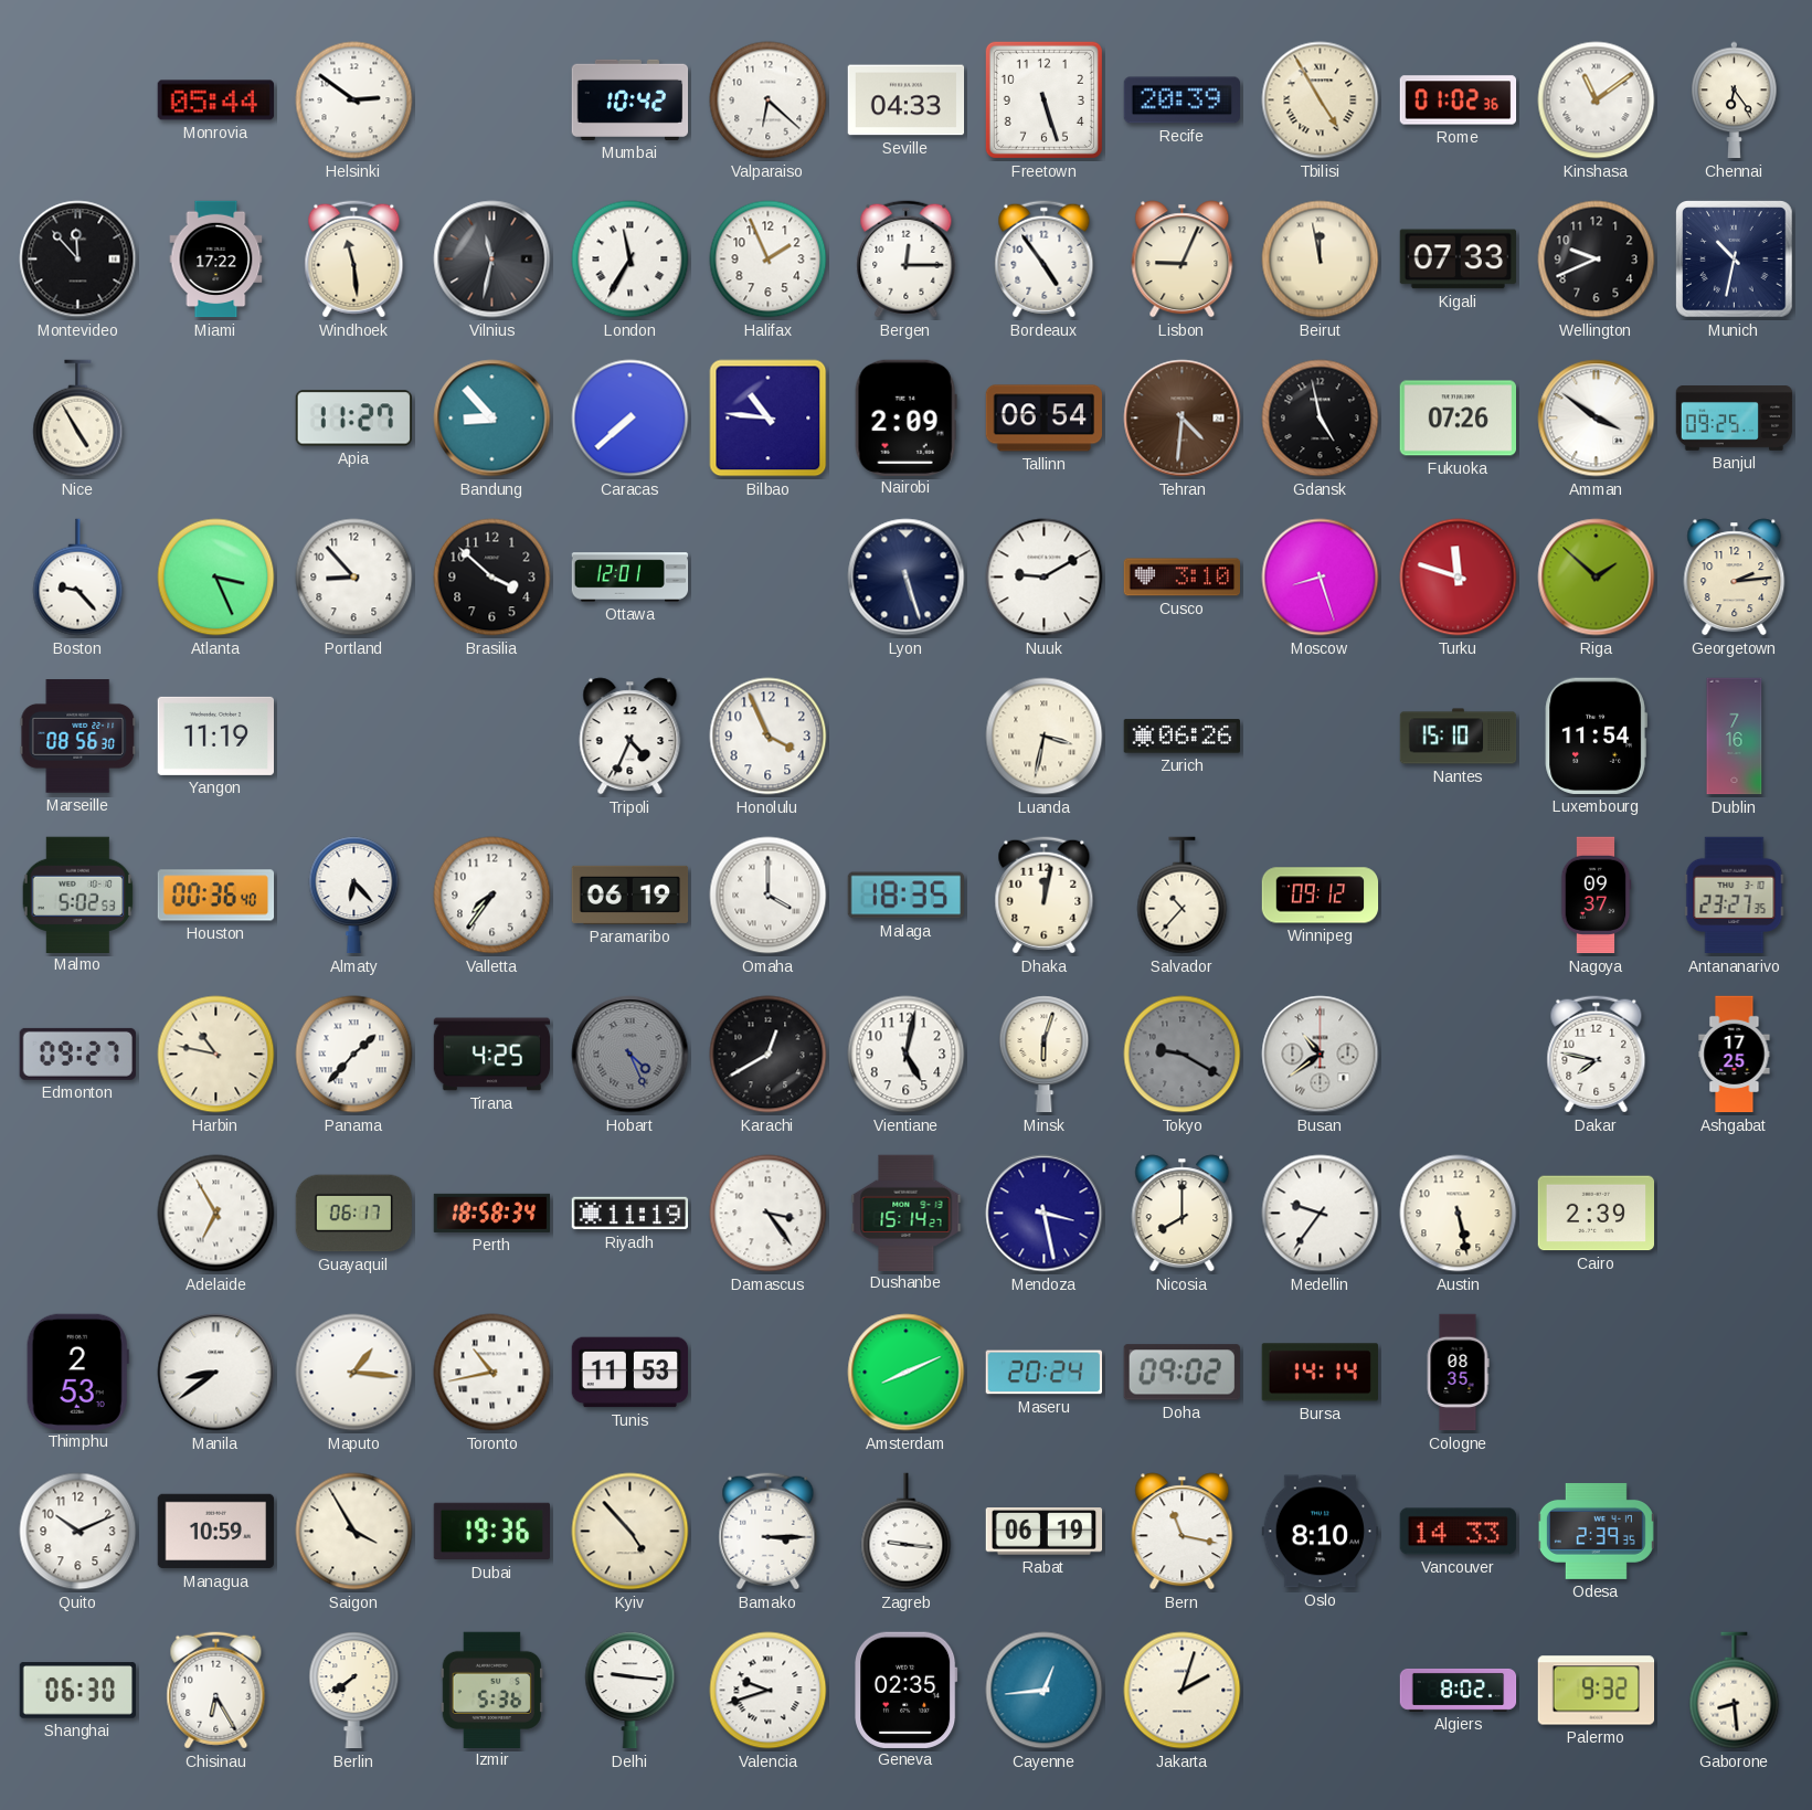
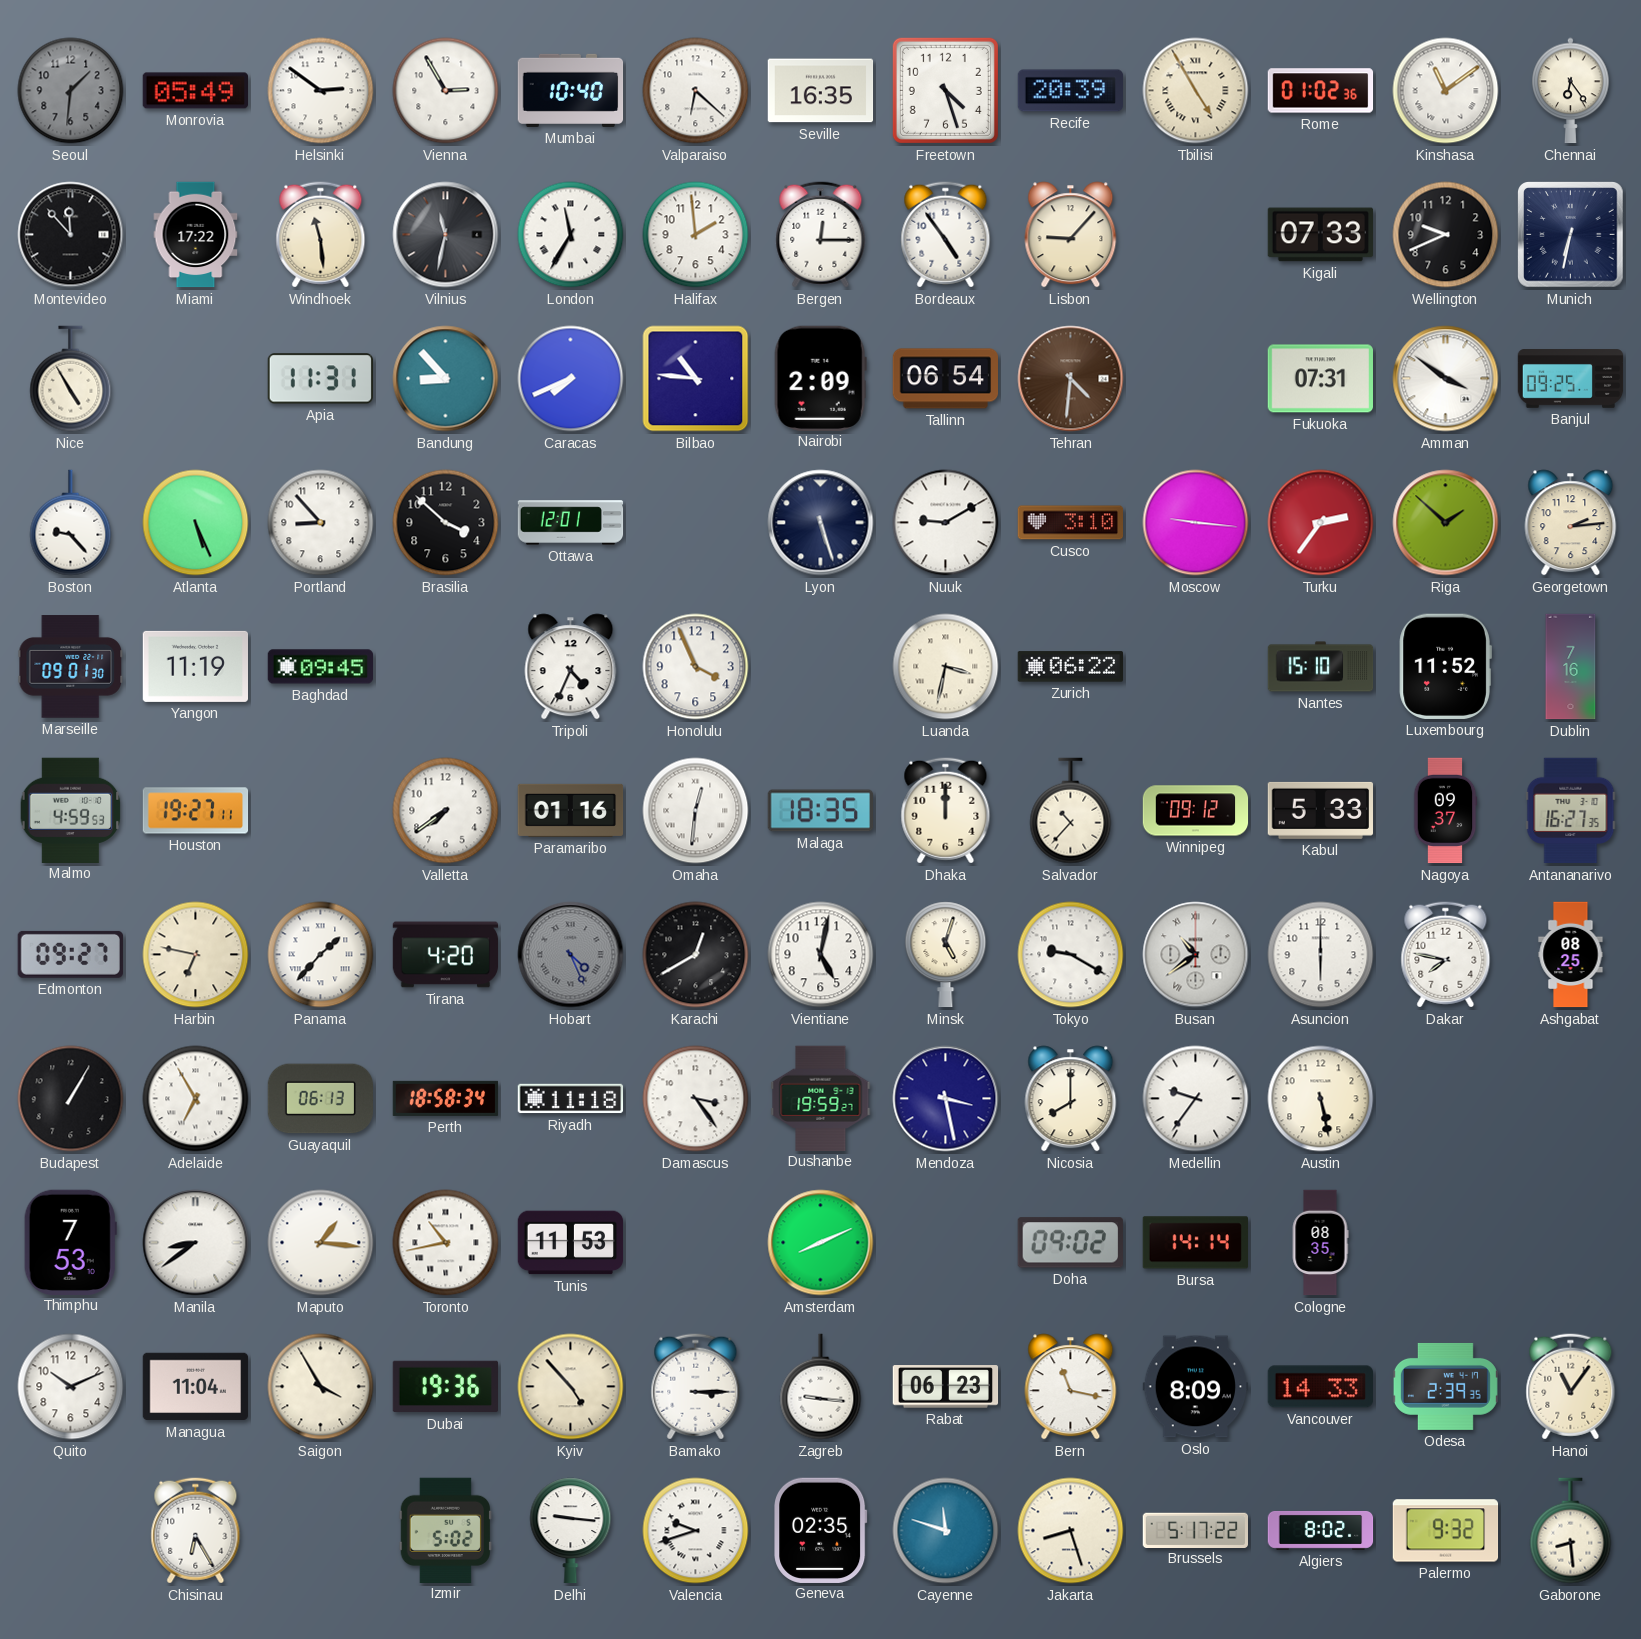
Seoul: none -> 1:31
Monrovia: 05:44 -> 05:49
Vienna: none -> 2:55
Mumbai: 10:42 -> 10:40
Seville: 04:33 -> 16:35
Freetown: 5:27 -> 4:27
Halifax: 1:56 -> 1:59
Lisbon: 9:04 -> 9:07
Beirut: 11:58 -> none
Munich: 10:32 -> 6:32
Apia: 11:27 -> 11:31
Caracas: 7:38 -> 7:41
Gdansk: 4:58 -> none
Fukuoka: 07:26 -> 07:31
Atlanta: 3:26 -> 5:26
Moscow: 8:27 -> 9:16
Turku: 11:48 -> 2:36
Marseille: 08:56 -> 09:01
Baghdad: none -> 09:45
Zurich: 06:26 -> 06:22
Luxembourg: 11:54 -> 11:52
Malmo: 5:02 -> 4:59
Houston: 00:36 -> 19:27
Almaty: 6:23 -> none
Valletta: 7:36 -> 7:39
Paramaribo: 06:19 -> 01:16
Omaha: 4:00 -> 12:31
Dhaka: 12:02 -> 12:00
Kabul: none -> 5:33
Antananarivo: 23:27 -> 16:27
Harbin: 10:47 -> 6:47
Tirana: 4:25 -> 4:20
Minsk: 6:03 -> 5:03
Tokyo dial: grey -> white
Asuncion: none -> 6:00
Ashgabat: 17:25 -> 08:25
Budapest: none -> 1:05
Guayaquil: 06:17 -> 06:13
Riyadh: 11:19 -> 11:18
Dushanbe: 15:14 -> 19:59
Cairo: 2:39 -> none
Thimphu: 2:53 -> 7:53
Maseru: 20:24 -> none
Managua: 10:59 -> 11:04
Rabat: 06:19 -> 06:23
Oslo: 8:10 -> 8:09
Hanoi: none -> 11:06
Shanghai: 06:30 -> none
Berlin: 7:39 -> none
Izmir: 5:36 -> 5:02
Cayenne: 12:44 -> 11:48
Jakarta: 2:03 -> 8:27
Brussels: none -> 5:17
